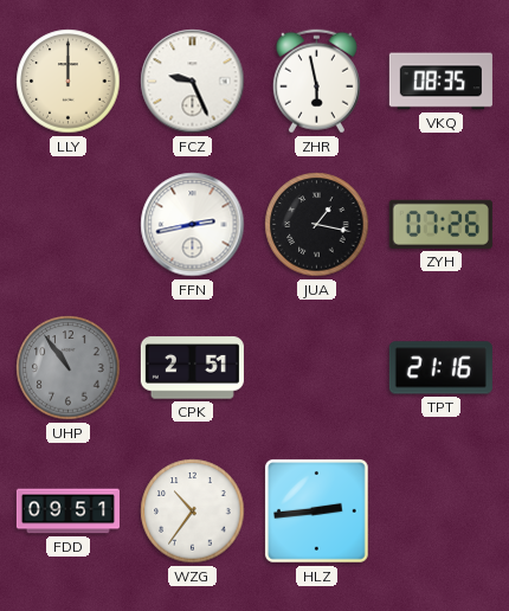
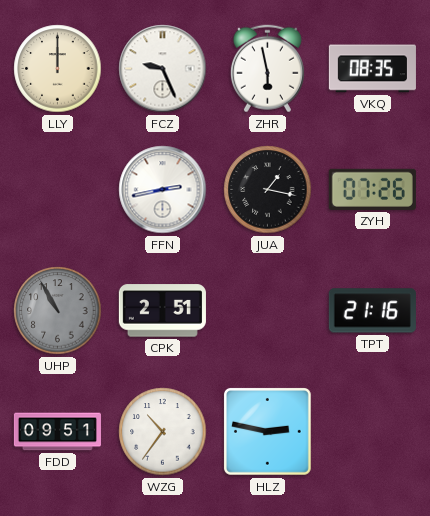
UHP: 10:54 -> 10:55
HLZ: 2:44 -> 2:47
